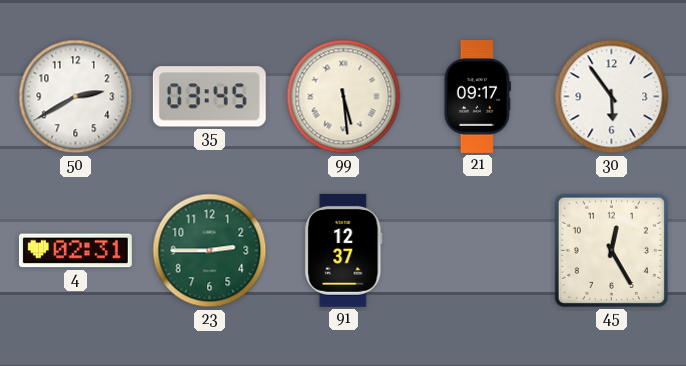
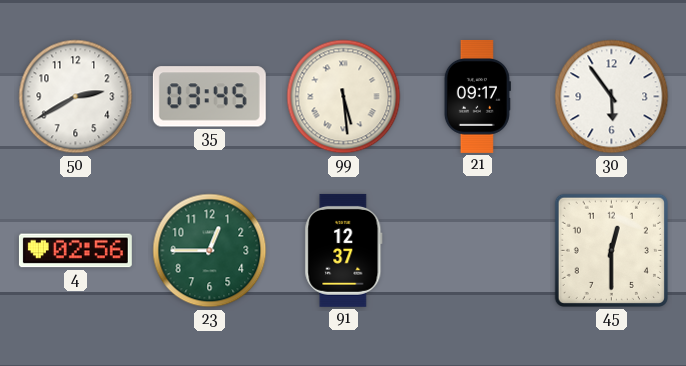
4: 02:31 -> 02:56
23: 2:45 -> 12:45
45: 12:25 -> 12:30
